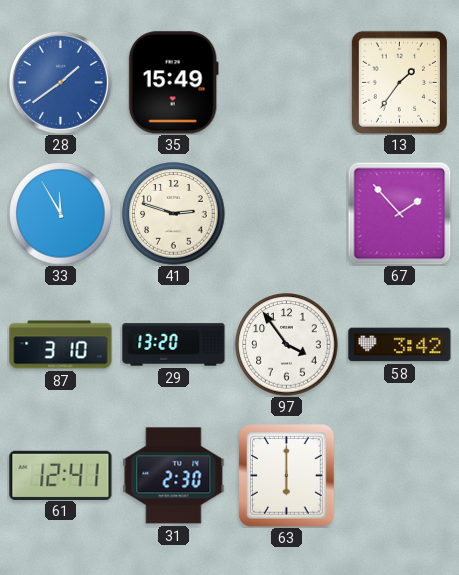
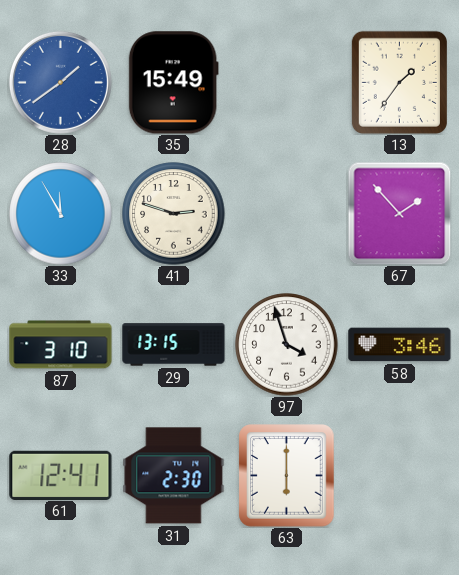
29: 13:20 -> 13:15
97: 3:54 -> 3:57
58: 3:42 -> 3:46
